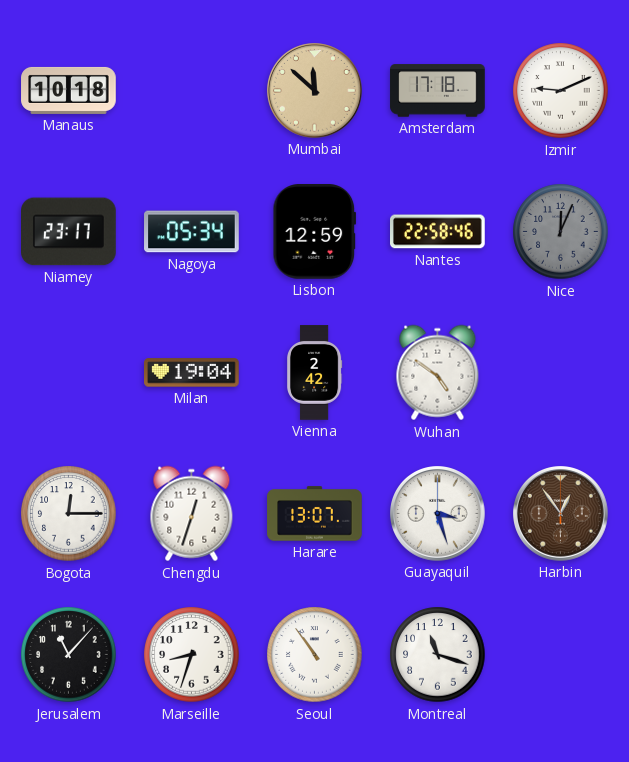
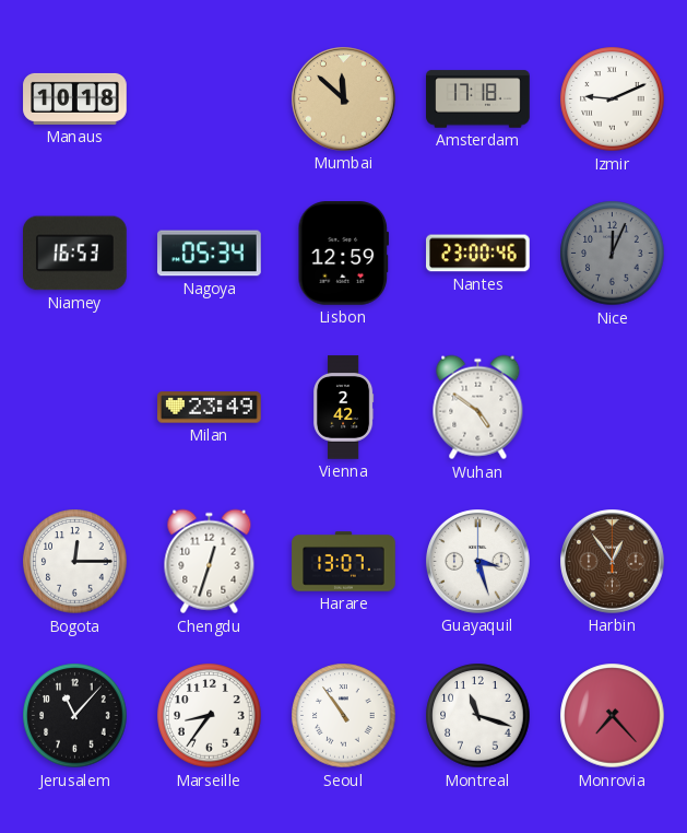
Niamey: 23:17 -> 16:53
Nantes: 22:58 -> 23:00
Milan: 19:04 -> 23:49
Marseille: 8:33 -> 8:36
Monrovia: none -> 7:23
